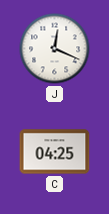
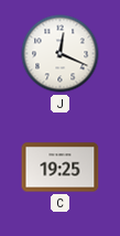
C: 04:25 -> 19:25
